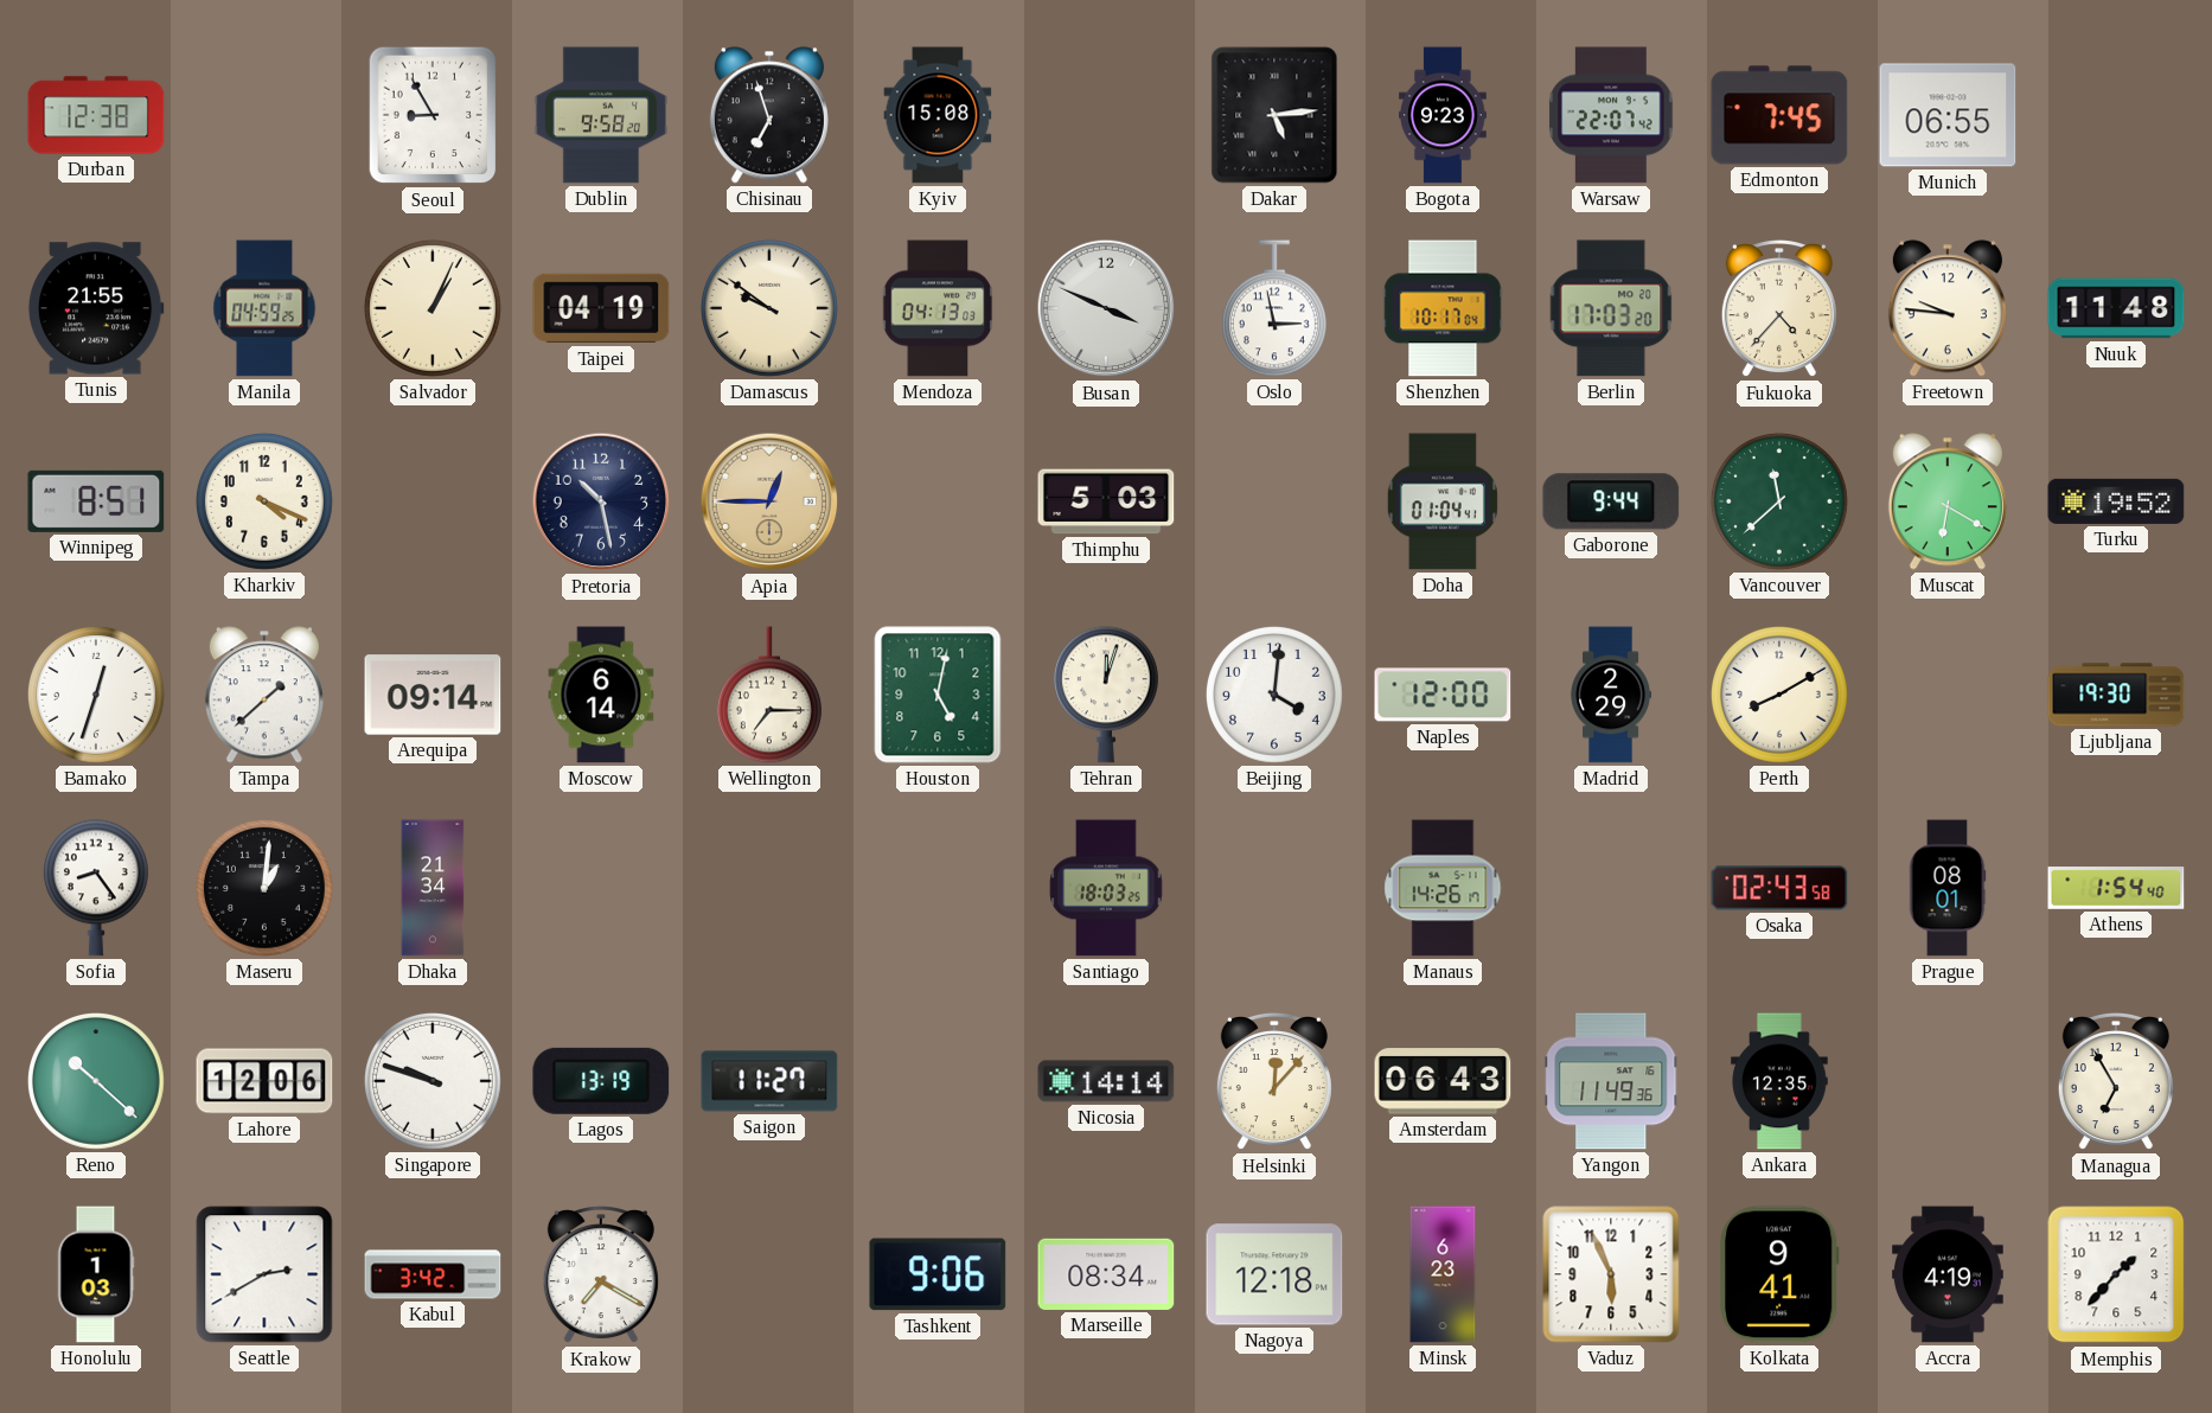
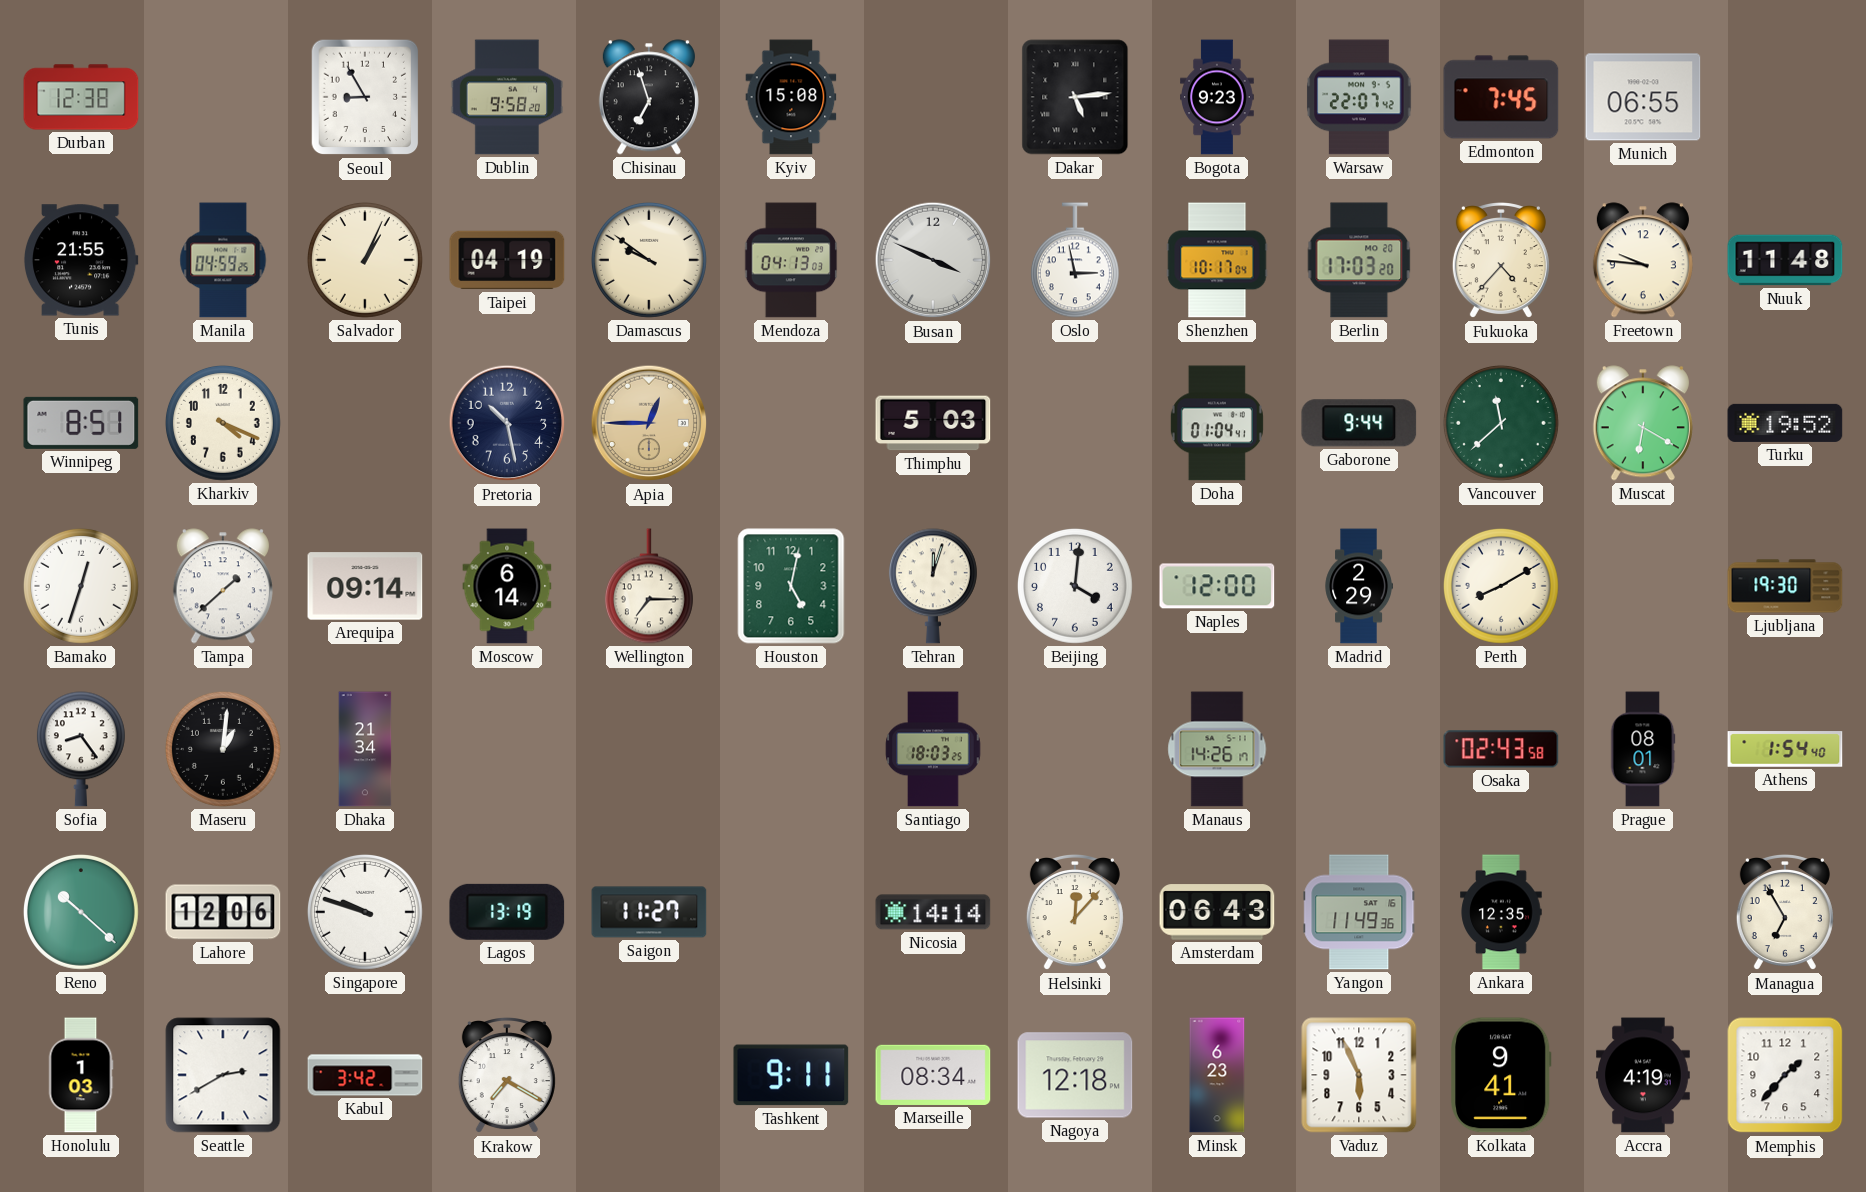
Tashkent: 9:06 -> 9:11
